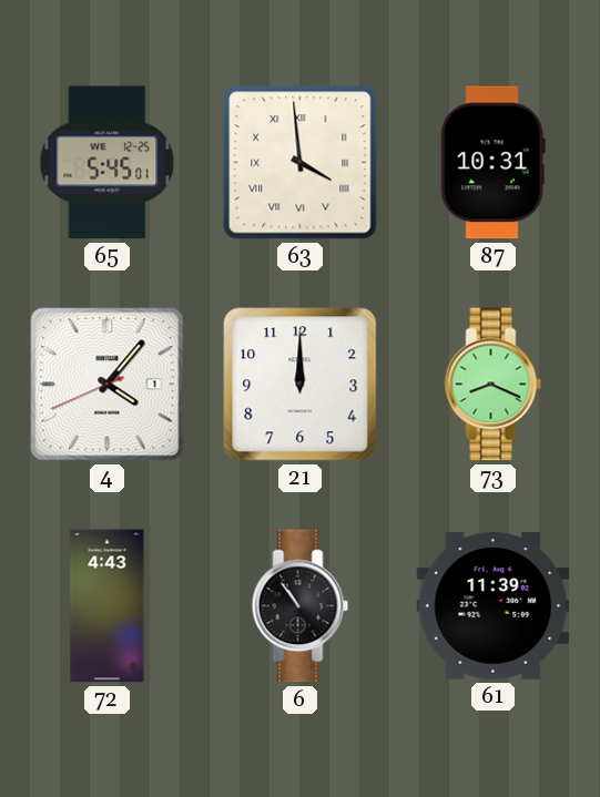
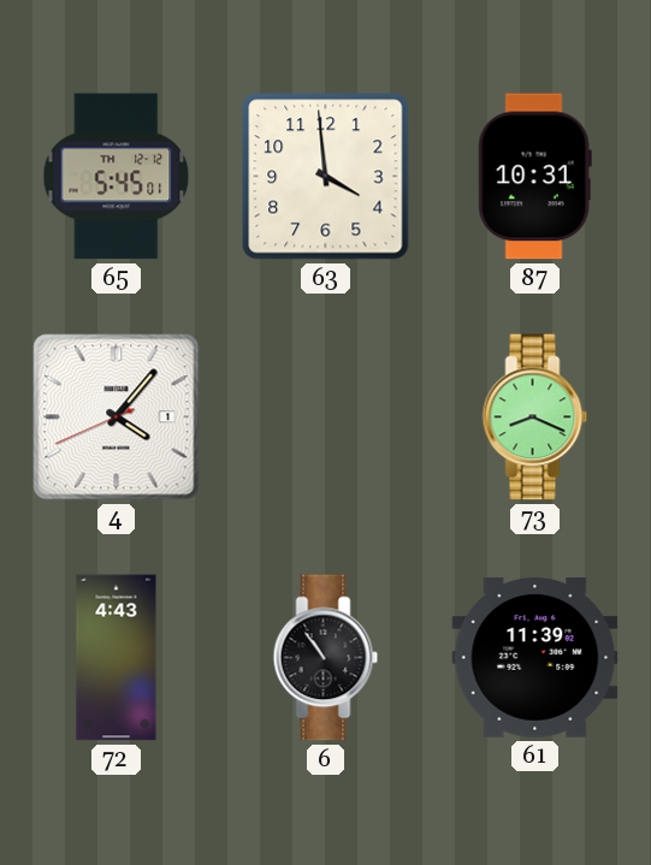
65 date: WE 12-25 -> TH 12-12
63 numerals: Roman -> Arabic
21: 12:00 -> none
